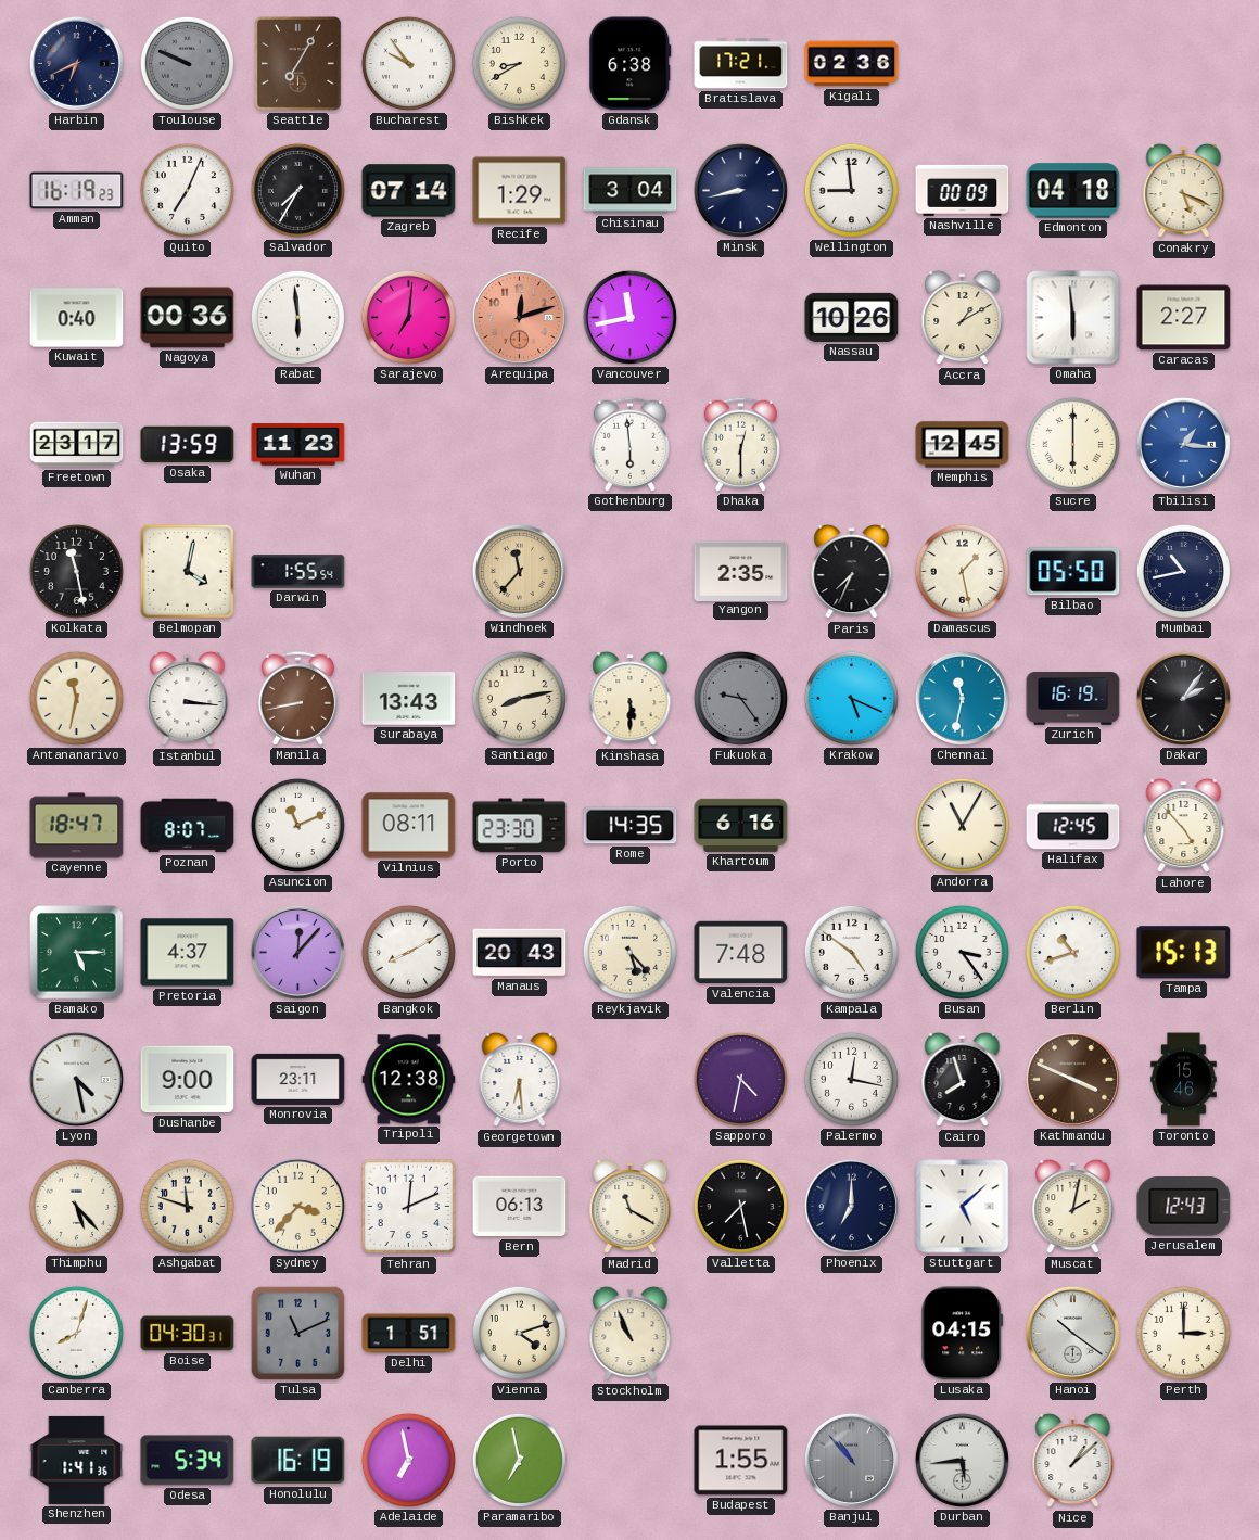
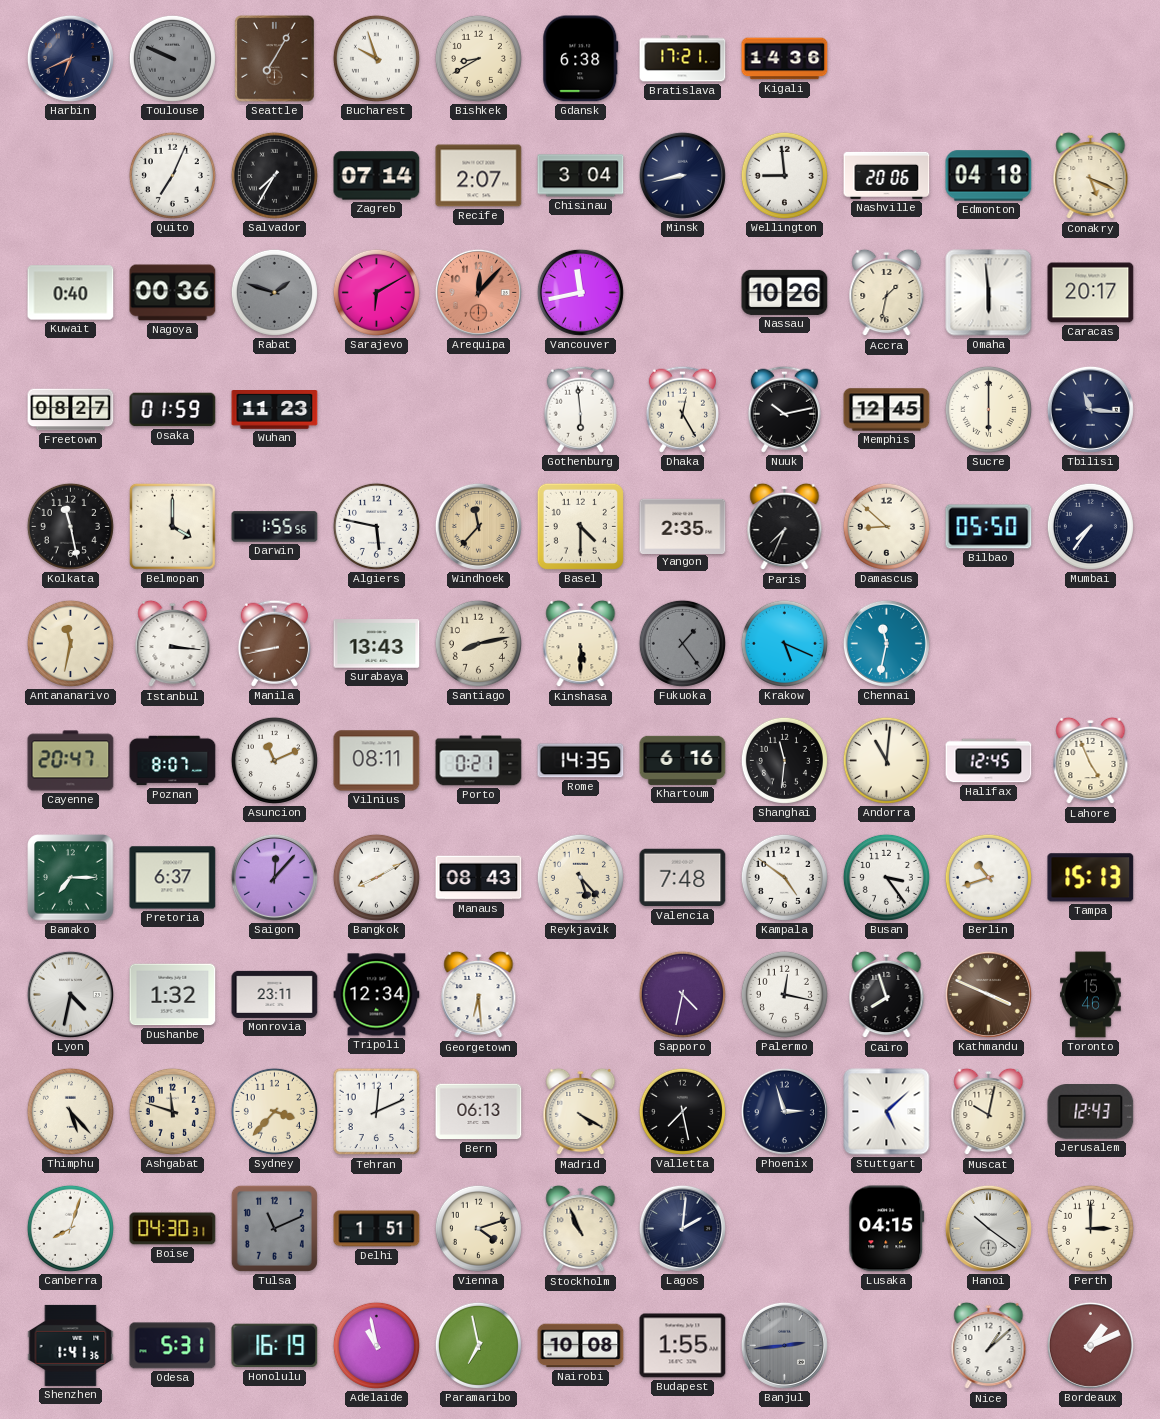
Bucharest: 9:54 -> 9:57
Kigali: 02:36 -> 14:36
Amman: 16:19 -> none
Recife: 1:29 -> 2:07
Nashville: 00:09 -> 20:06
Rabat: 5:59 -> 1:48
Rabat dial: white -> grey
Sarajevo: 7:01 -> 6:10
Arequipa: 12:12 -> 12:07
Accra: 1:10 -> 1:32
Caracas: 2:27 -> 20:17
Freetown: 23:17 -> 08:27
Osaka: 13:59 -> 01:59
Dhaka: 12:30 -> 12:25
Nuuk: none -> 10:13
Tbilisi: 1:16 -> 11:16
Tbilisi dial: blue -> navy
Belmopan: 4:02 -> 4:00
Darwin: 1:55:54 -> 1:55:56
Algiers: none -> 5:47
Basel: none -> 4:30
Damascus: 1:28 -> 8:52
Mumbai: 10:43 -> 7:36
Fukuoka: 9:24 -> 1:24
Zurich: 16:19 -> none
Dakar: 2:06 -> none
Cayenne: 18:47 -> 20:47
Porto: 23:30 -> 0:21
Shanghai: none -> 11:31
Andorra: 11:05 -> 11:01
Lahore: 4:53 -> 4:56
Bamako: 5:15 -> 7:15
Pretoria: 4:37 -> 6:37
Manaus: 20:43 -> 08:43
Lyon: 4:28 -> 4:32
Dushanbe: 9:00 -> 1:32
Tripoli: 12:38 -> 12:34
Madrid: 11:20 -> 4:20
Phoenix: 7:00 -> 2:57
Muscat: 2:02 -> 10:02
Lagos: none -> 2:01
Odesa: 5:34 -> 5:31
Adelaide: 6:58 -> 10:58
Nairobi: none -> 10:08
Banjul: 10:53 -> 2:44
Durban: 5:44 -> none
Bordeaux: none -> 1:11
